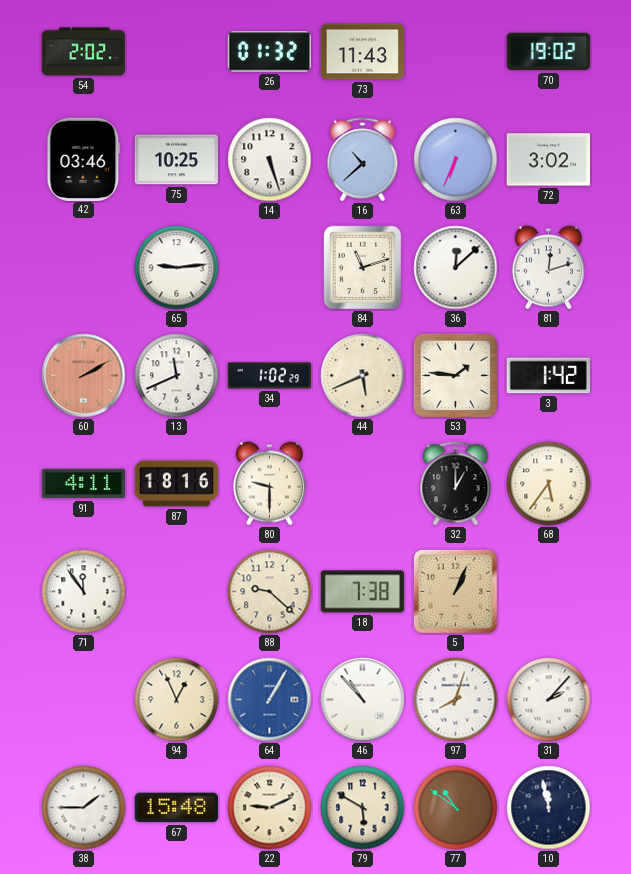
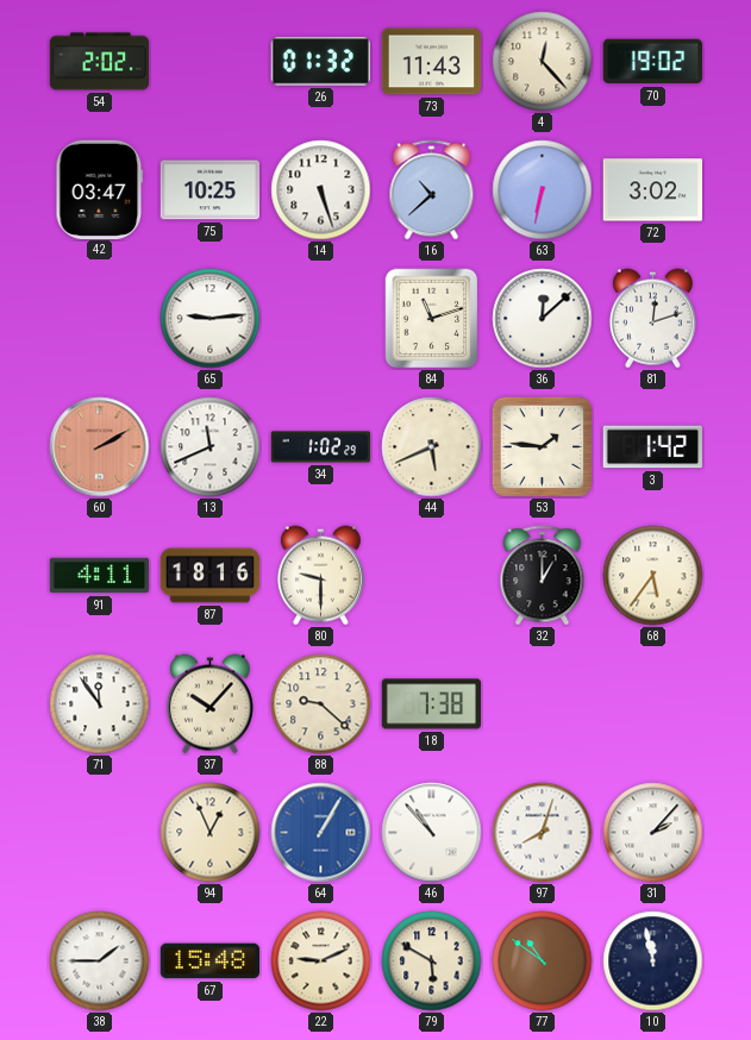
4: none -> 12:23
42: 03:46 -> 03:47
63: 6:34 -> 6:32
37: none -> 10:07
5: 1:04 -> none
